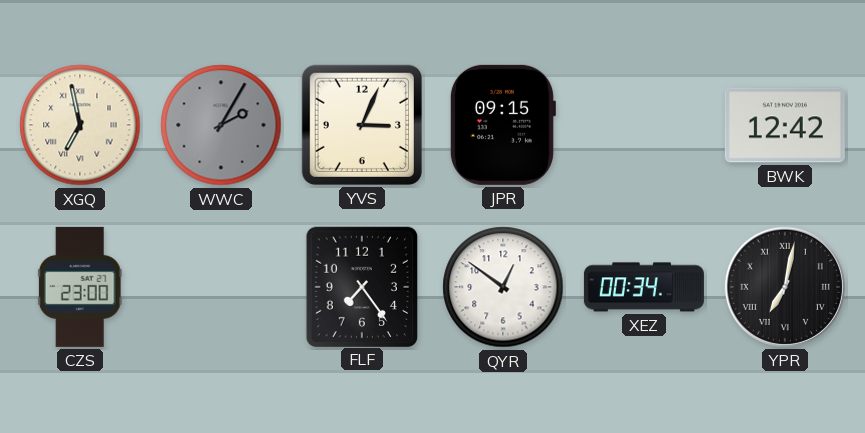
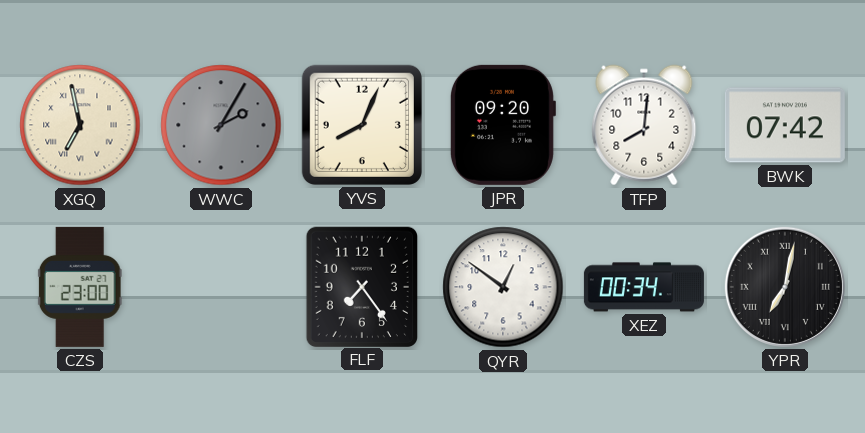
YVS: 3:04 -> 8:04
JPR: 09:15 -> 09:20
TFP: none -> 8:01
BWK: 12:42 -> 07:42
